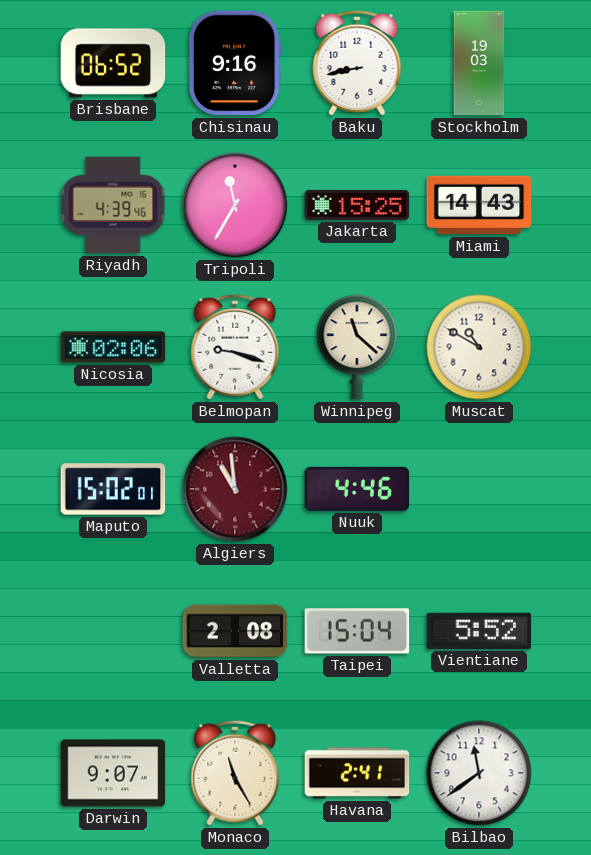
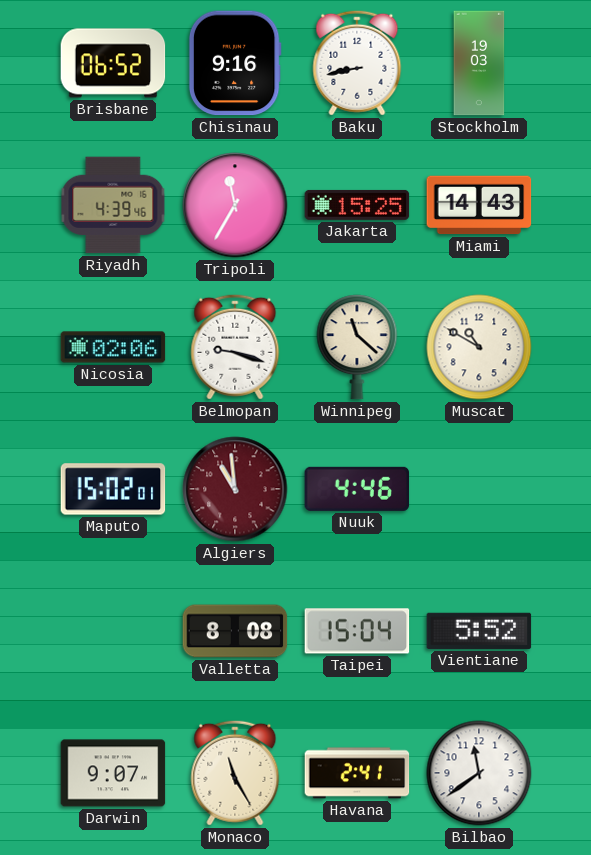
Valletta: 2:08 -> 8:08
